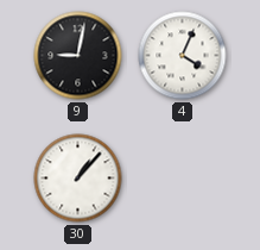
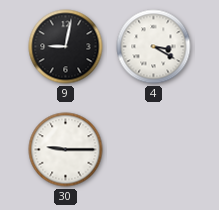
4: 4:04 -> 3:20
30: 1:07 -> 9:15
